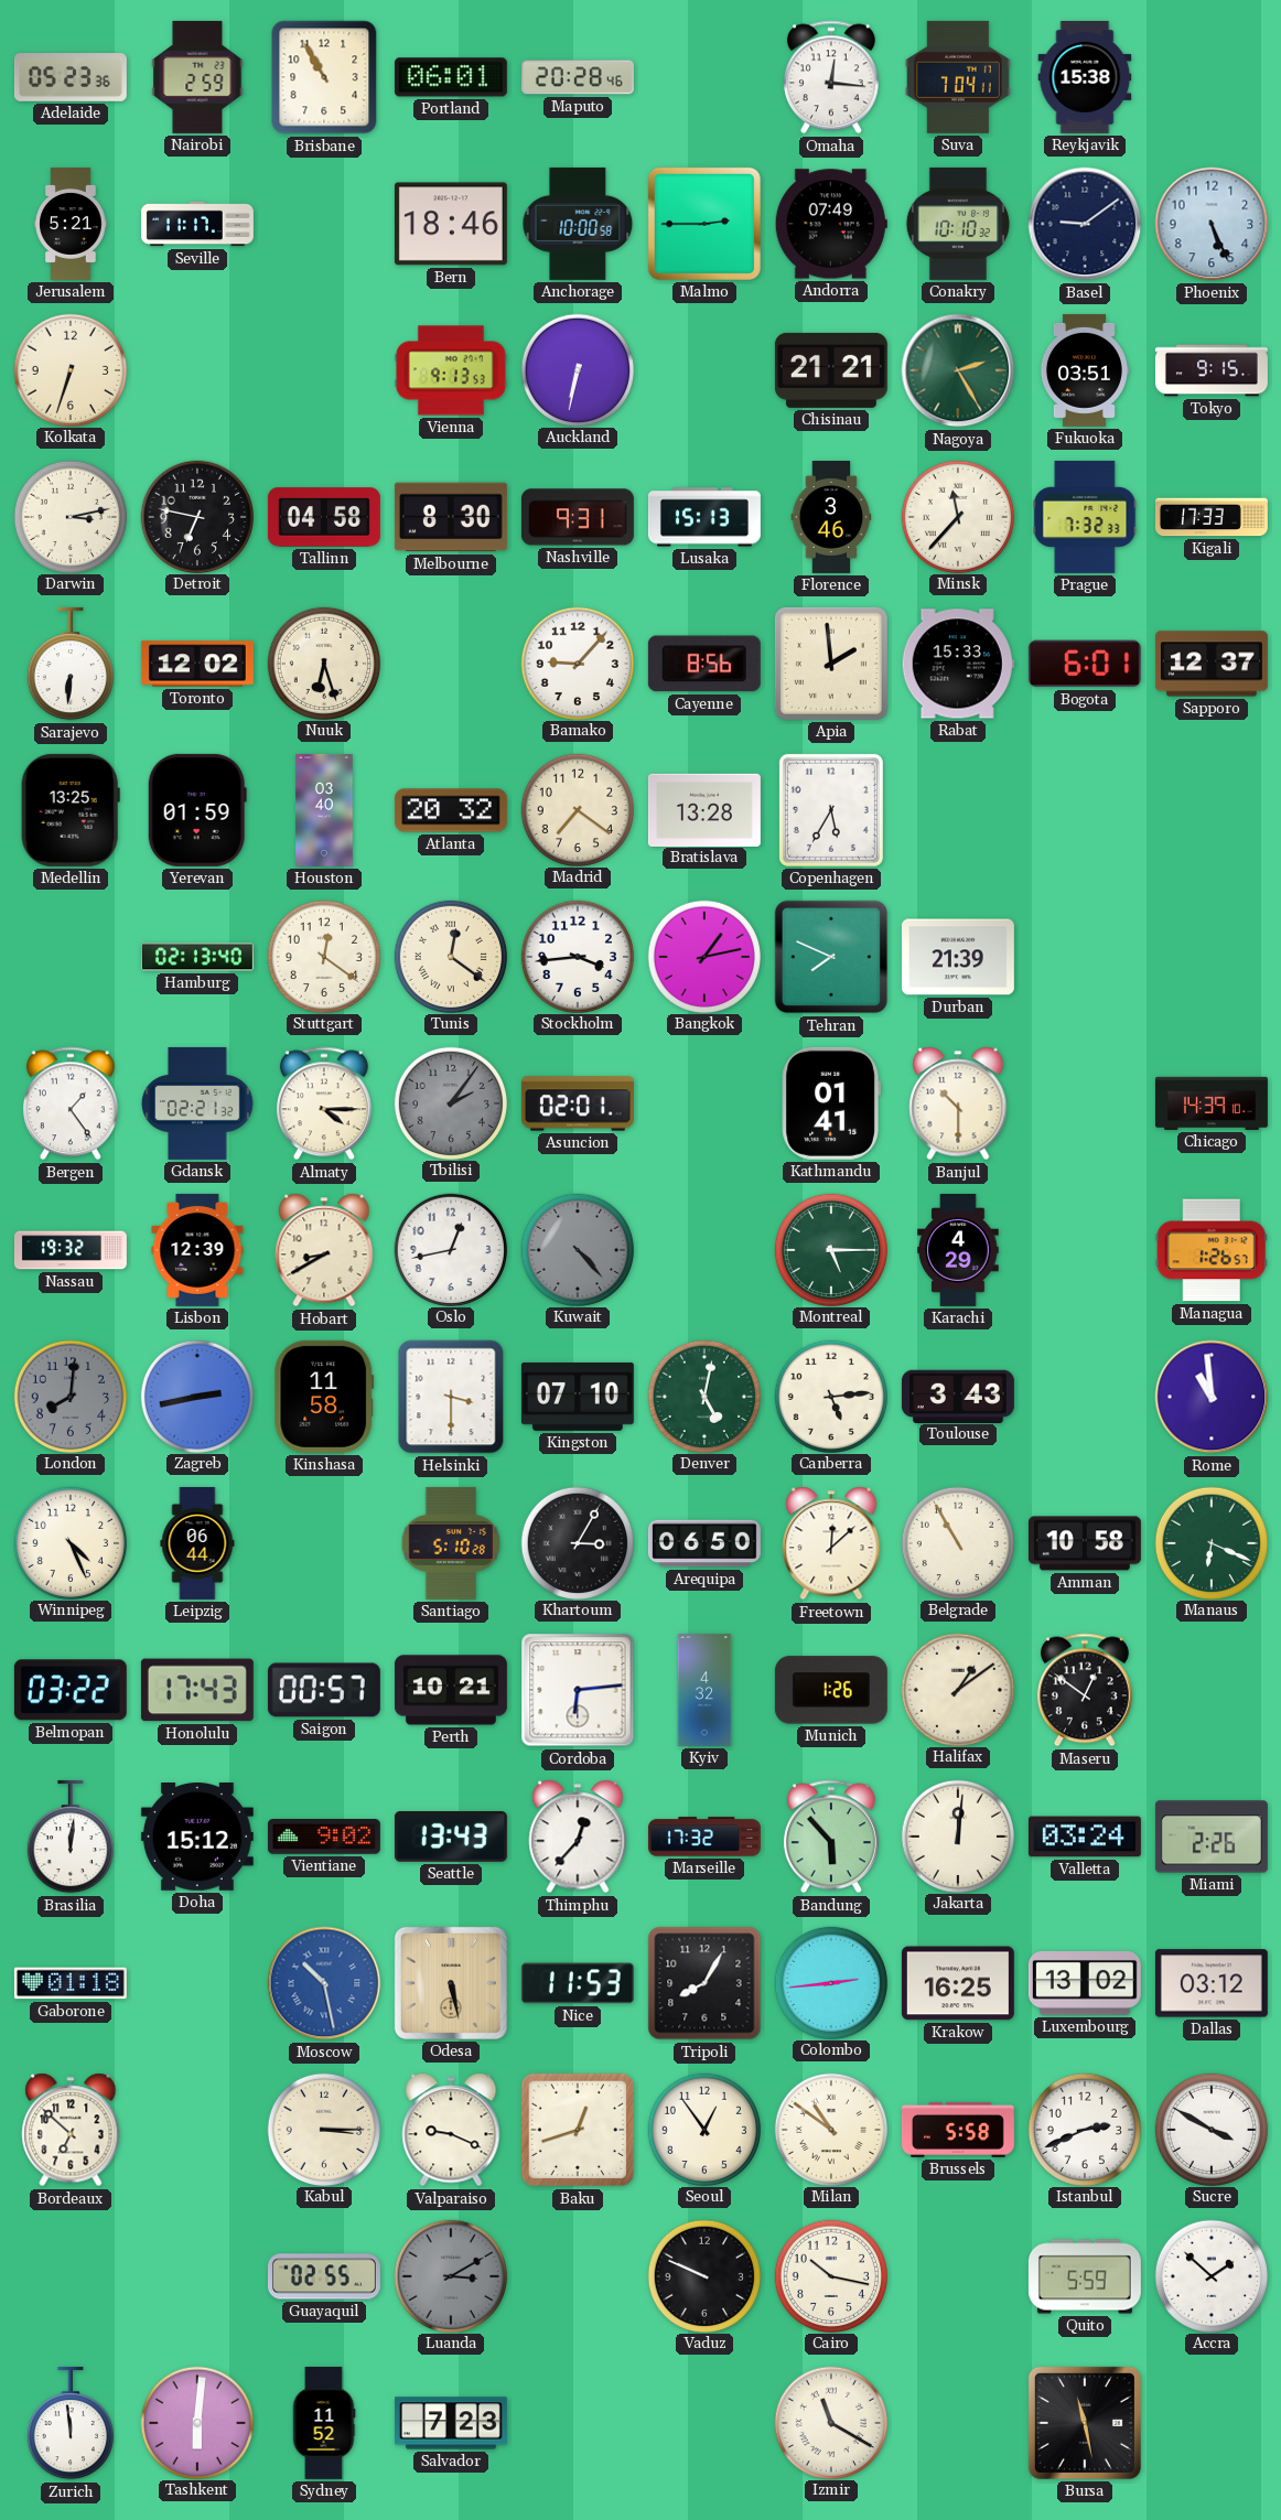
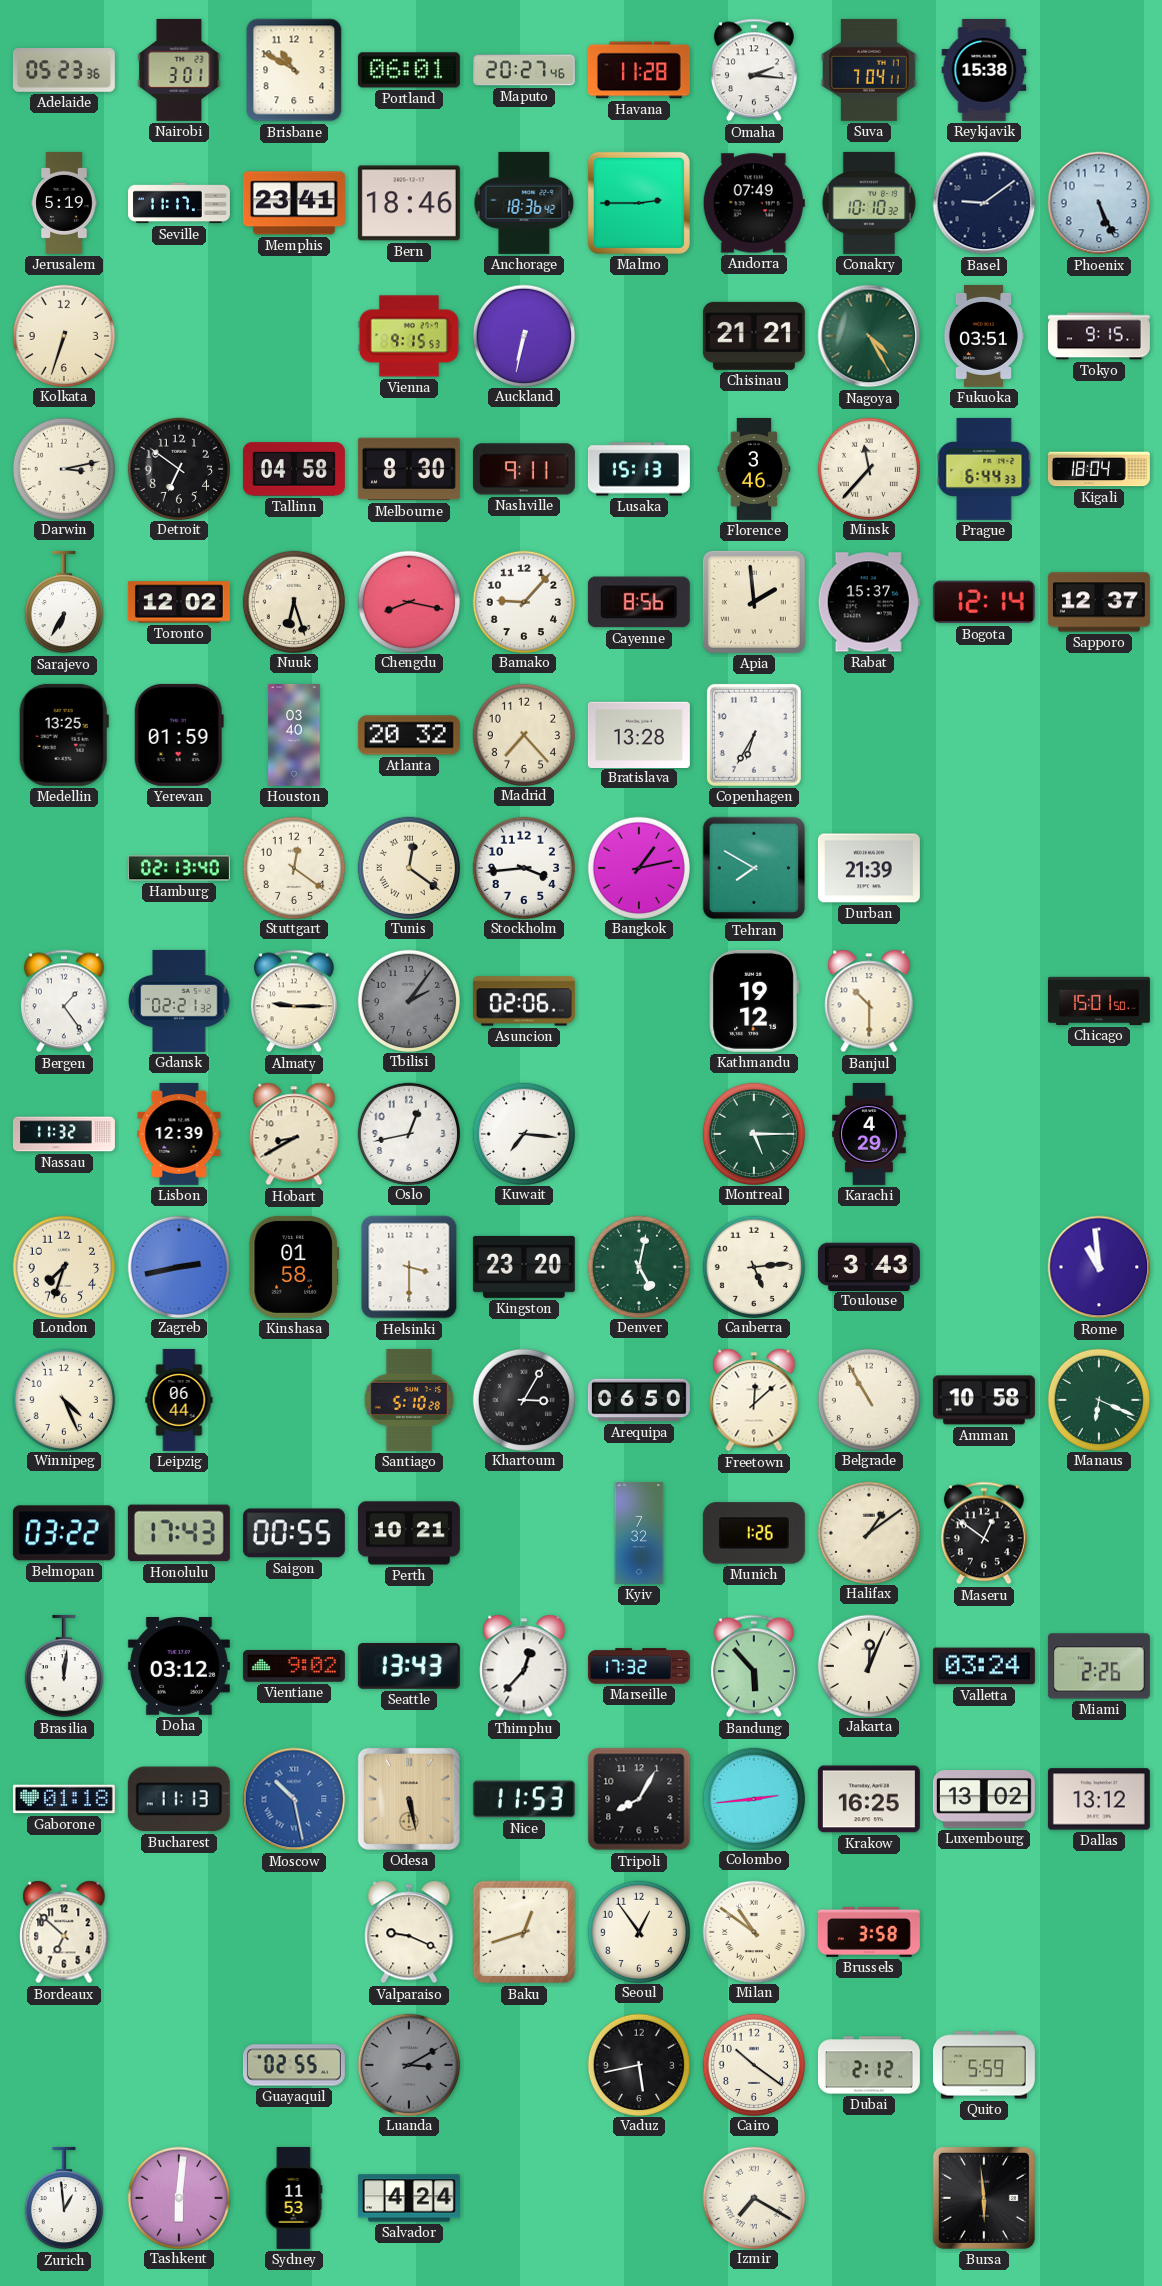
Nairobi: 2:59 -> 3:01
Brisbane: 10:55 -> 10:50
Maputo: 20:28 -> 20:27
Havana: none -> 11:28
Omaha: 12:16 -> 2:16
Jerusalem: 5:21 -> 5:19
Memphis: none -> 23:41
Anchorage: 10:00 -> 18:36
Vienna: 9:13 -> 9:15
Nagoya: 2:25 -> 4:25
Detroit: 6:47 -> 6:51
Nashville: 9:31 -> 9:11
Prague: 7:32 -> 6:44
Kigali: 17:33 -> 18:04
Sarajevo: 6:31 -> 6:35
Chengdu: none -> 8:17
Rabat: 15:33 -> 15:37
Bogota: 6:01 -> 12:14
Madrid: 7:21 -> 7:23
Copenhagen: 5:35 -> 6:35
Tehran: 7:49 -> 7:50
Almaty: 4:15 -> 9:15
Asuncion: 02:01 -> 02:06
Kathmandu: 01:41 -> 19:12
Chicago: 14:39 -> 15:01
Nassau: 19:32 -> 11:32
Kuwait: 4:23 -> 7:16
Kuwait dial: grey -> white
Managua: 1:26 -> none
London: 8:01 -> 7:33
London dial: grey -> cream
Kinshasa: 11:58 -> 01:58
Kingston: 07:10 -> 23:20
Saigon: 00:57 -> 00:55
Cordoba: 6:14 -> none
Kyiv: 4:32 -> 7:32
Doha: 15:12 -> 03:12
Jakarta: 12:01 -> 12:04
Bucharest: none -> 11:13
Dallas: 03:12 -> 13:12
Kabul: 3:15 -> none
Brussels: 5:58 -> 3:58
Istanbul: 2:41 -> none
Sucre: 3:50 -> none
Vaduz: 9:49 -> 5:43
Cairo: 10:17 -> 10:21
Dubai: none -> 2:12
Accra: 1:52 -> none
Zurich: 11:59 -> 12:59
Sydney: 11:52 -> 11:53
Salvador: 7:23 -> 4:24
Izmir: 11:20 -> 7:20
Bursa: 11:28 -> 5:59
